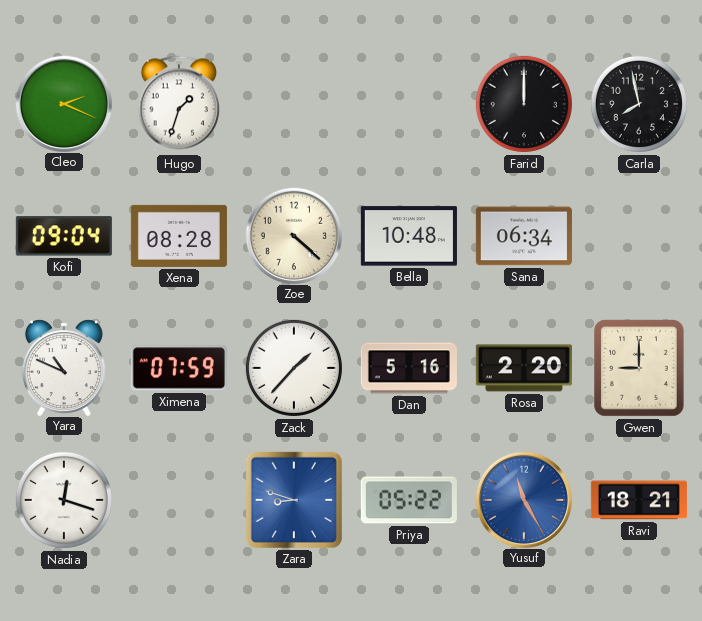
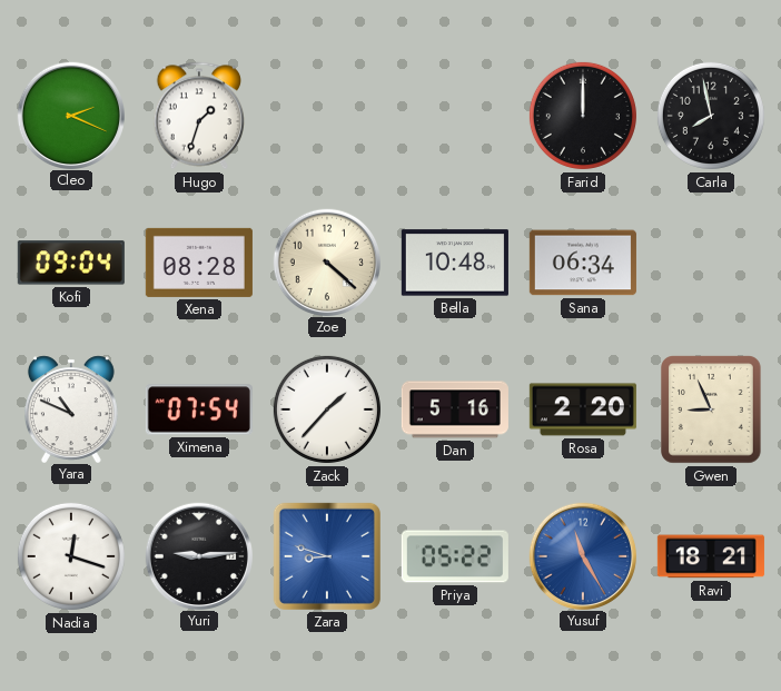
Ximena: 07:59 -> 07:54
Gwen: 9:00 -> 8:56
Yuri: none -> 9:14
